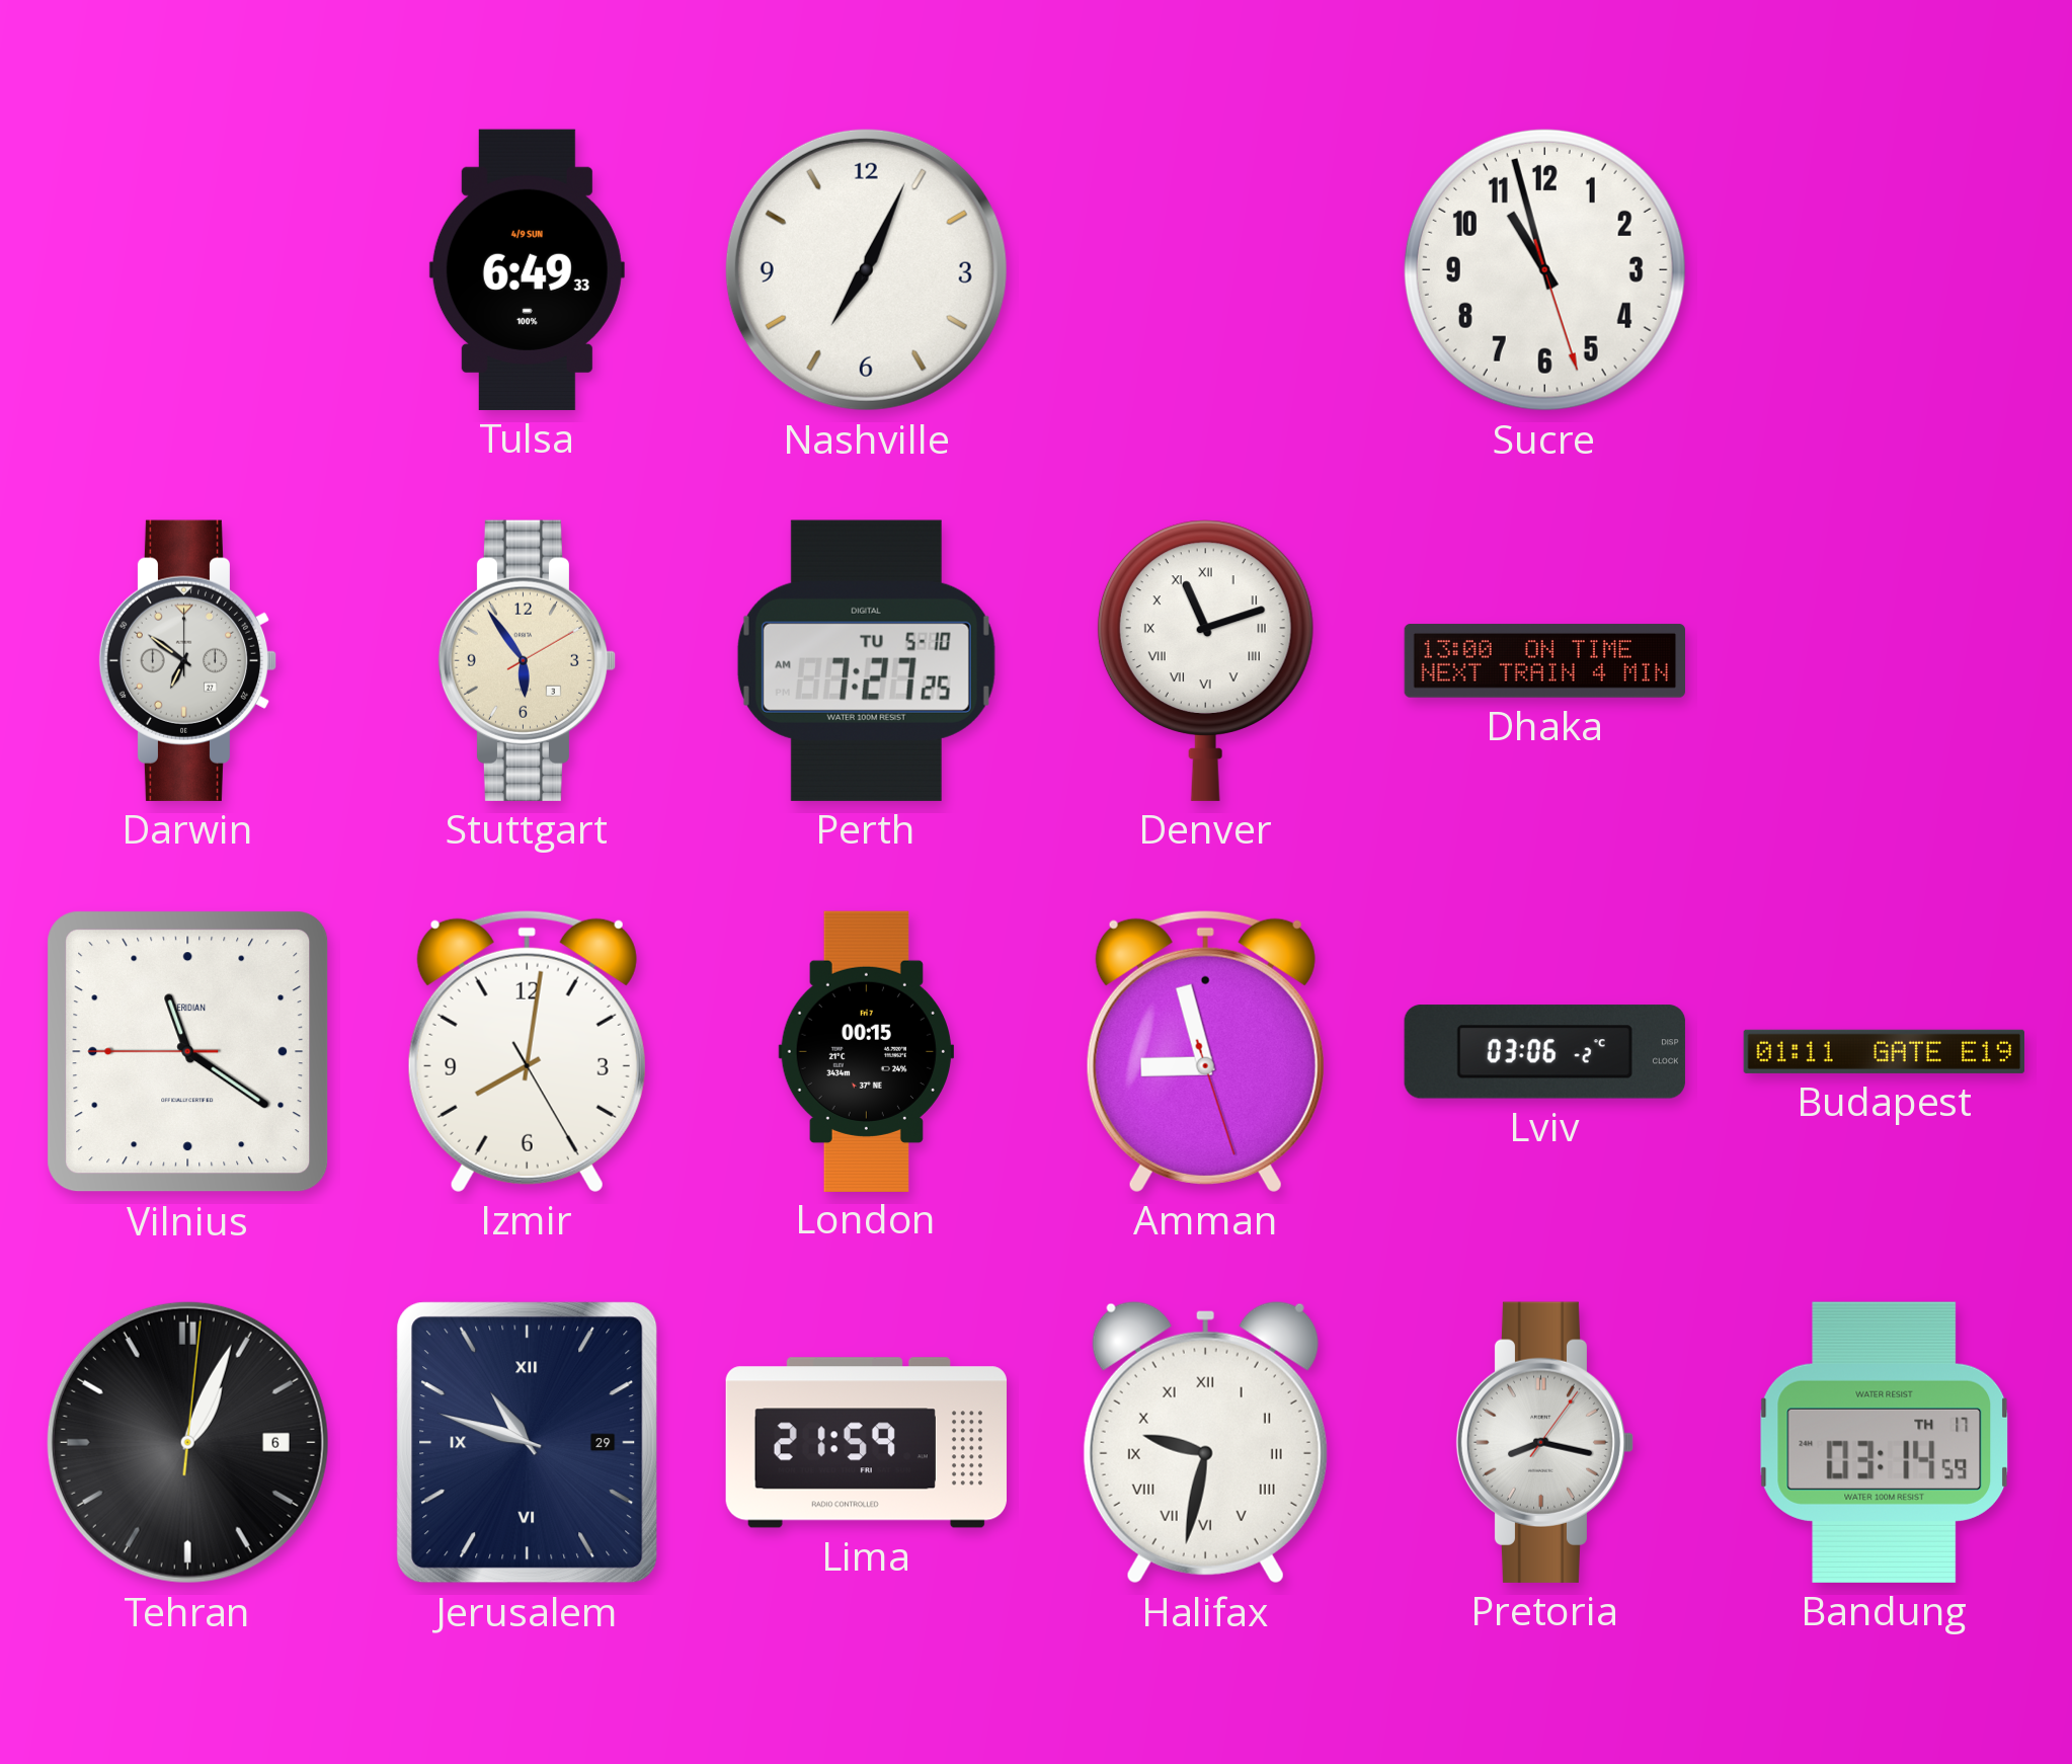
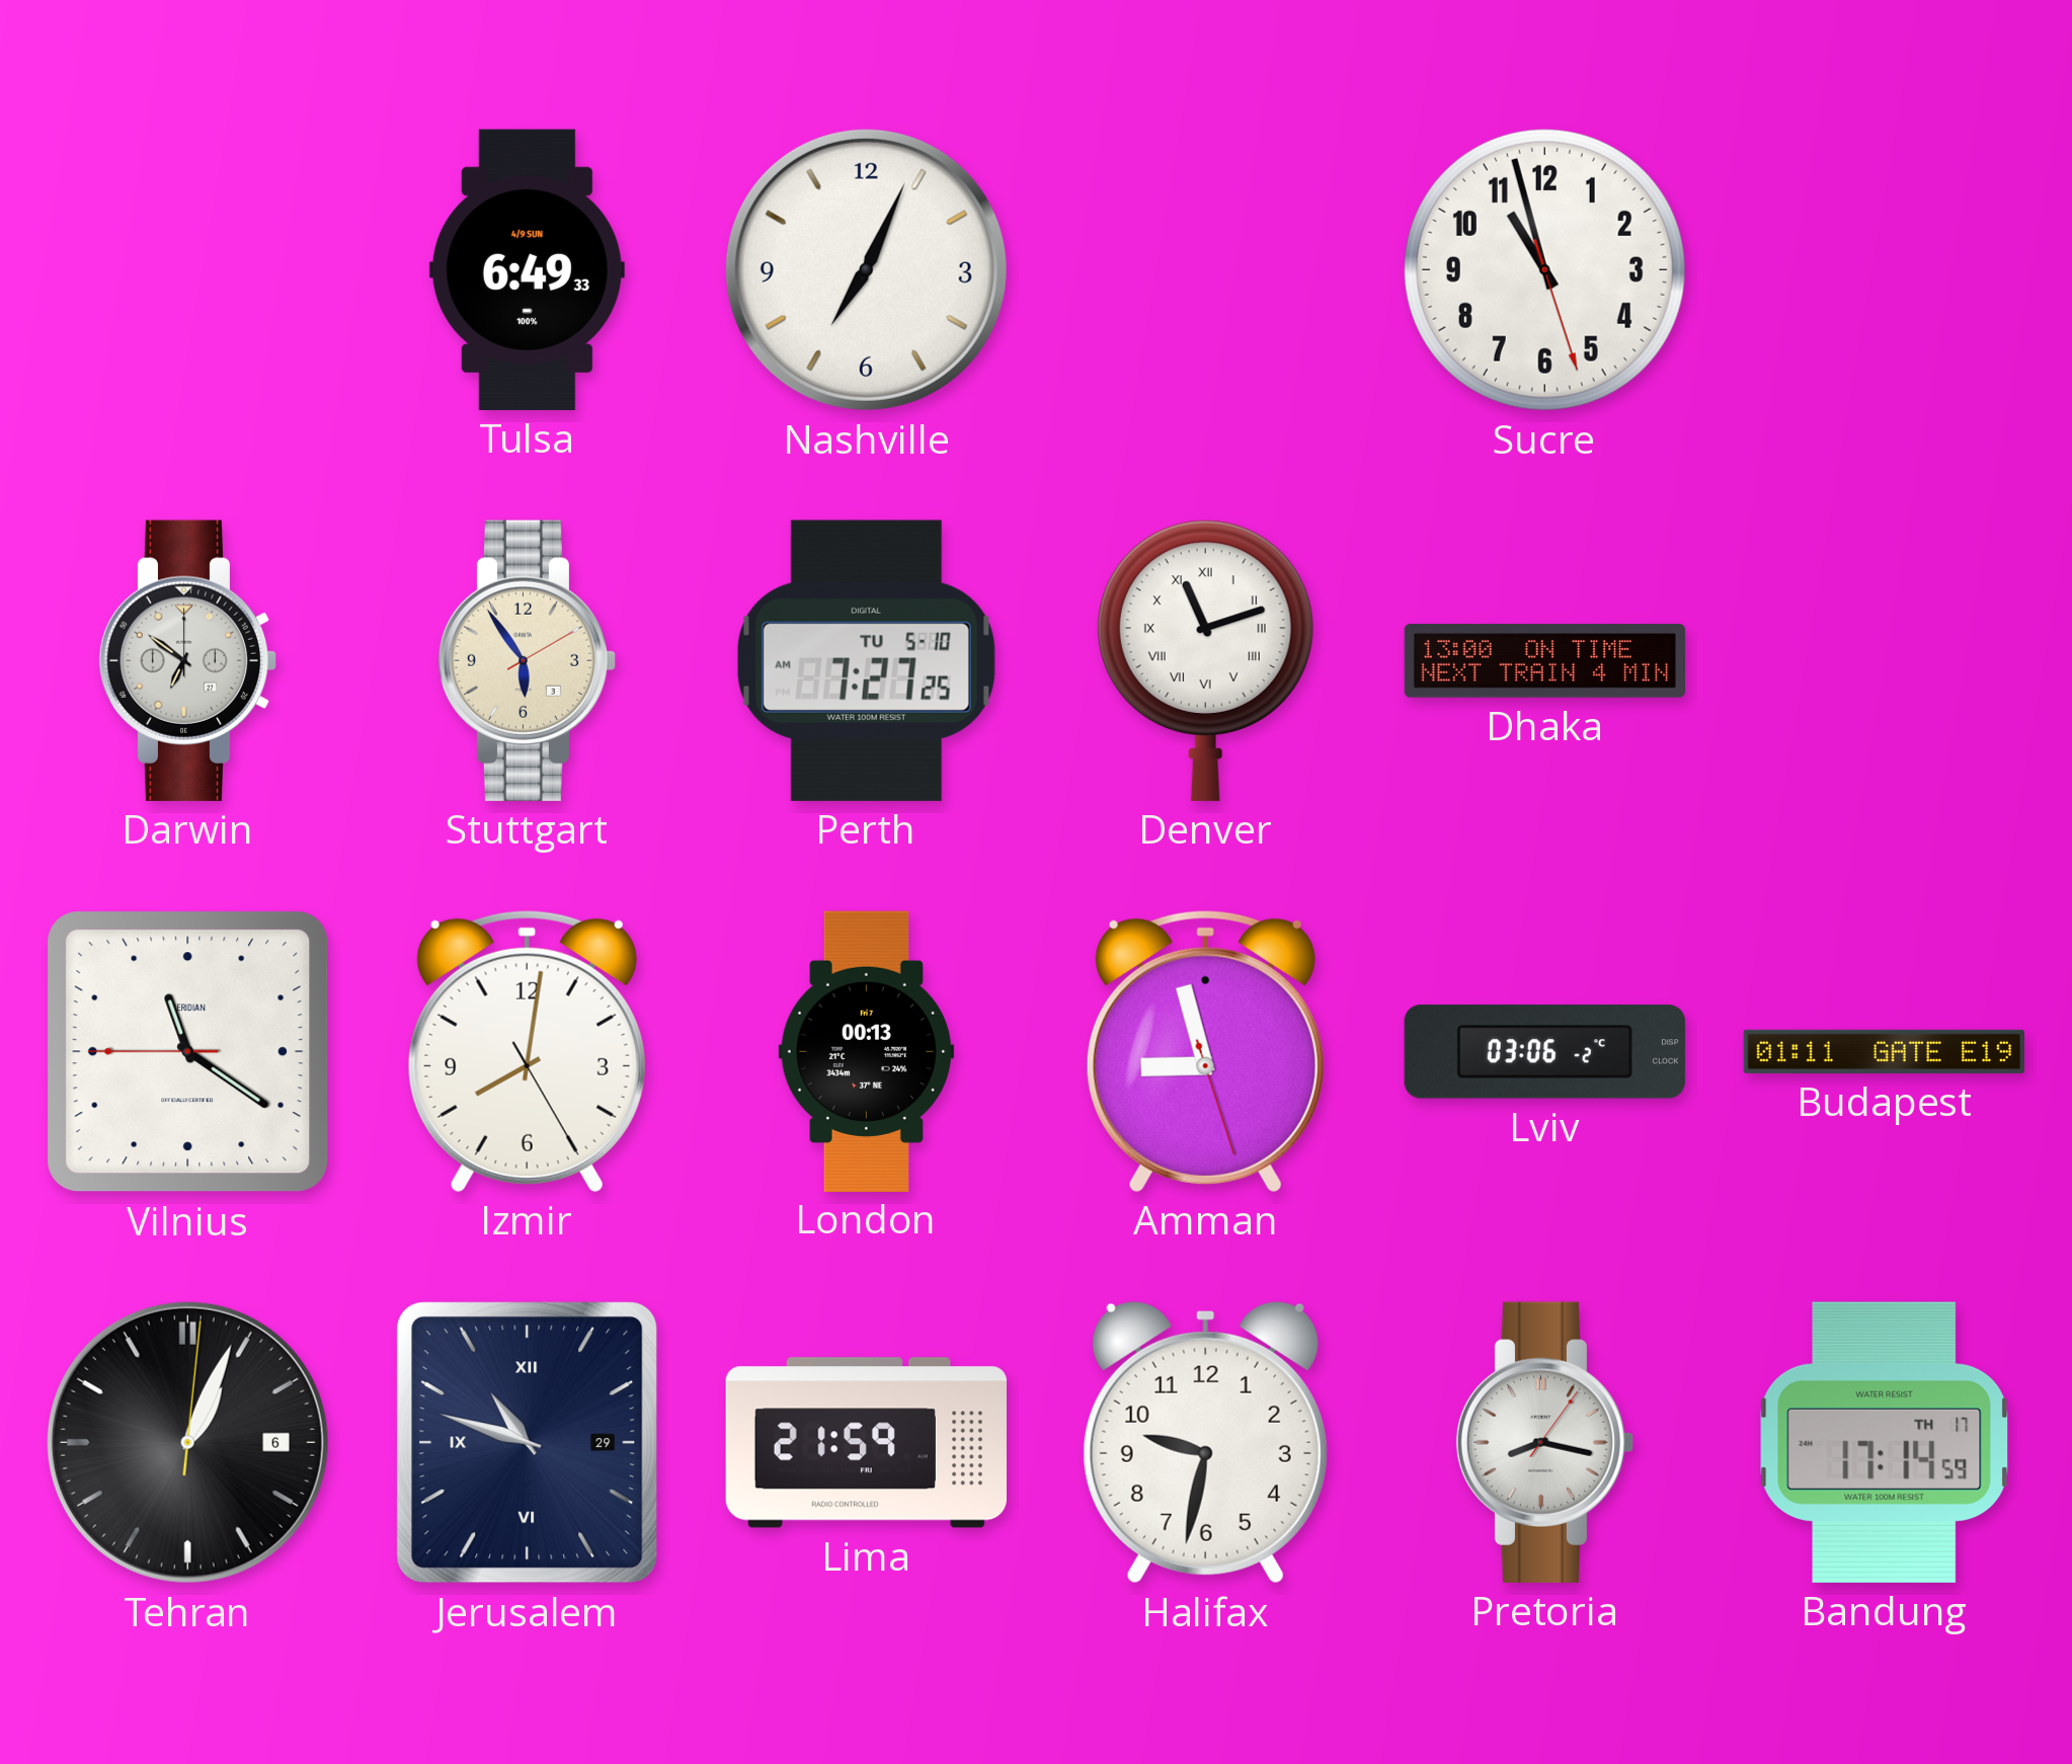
London: 00:15 -> 00:13
Halifax numerals: Roman -> Arabic
Bandung: 03:14 -> 17:14
